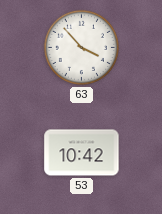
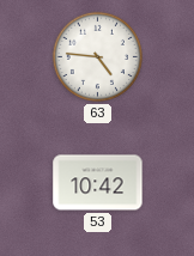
63: 3:53 -> 4:46
